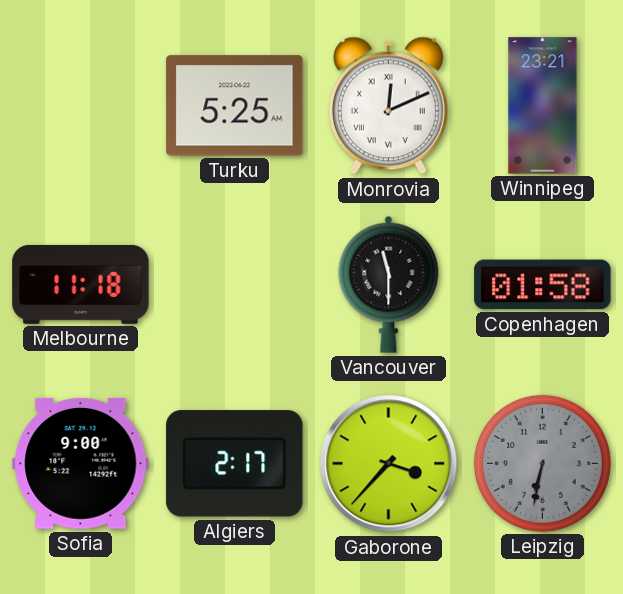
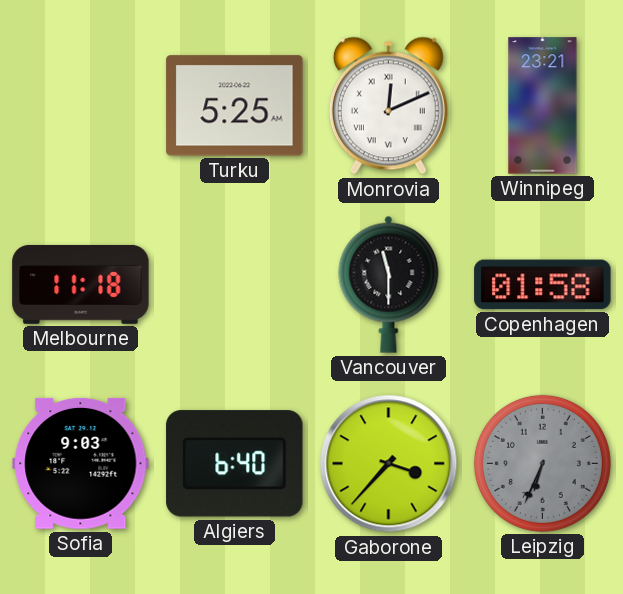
Sofia: 9:00 -> 9:03
Algiers: 2:17 -> 6:40
Leipzig: 6:32 -> 6:34
